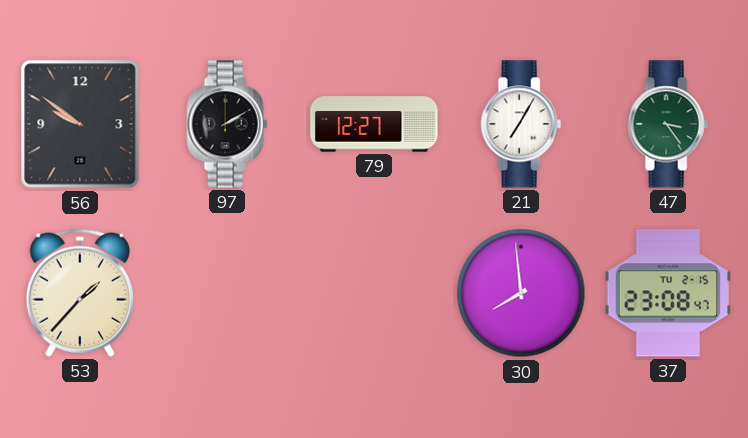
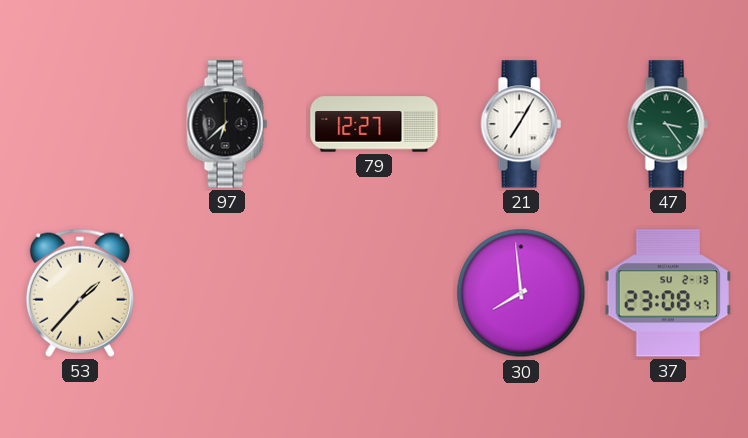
56: 9:51 -> none
97: 2:10 -> 6:38
37 date: TU 2-15 -> SU 2-13
